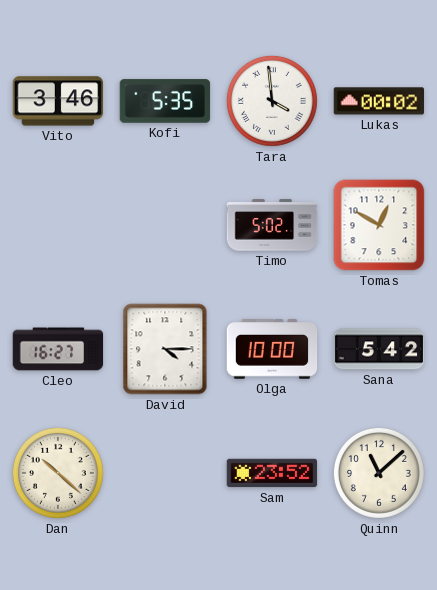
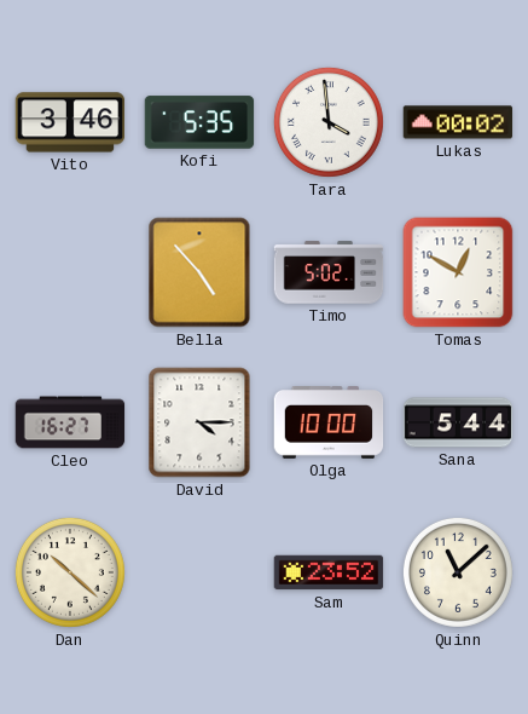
Bella: none -> 4:53
Sana: 5:42 -> 5:44
